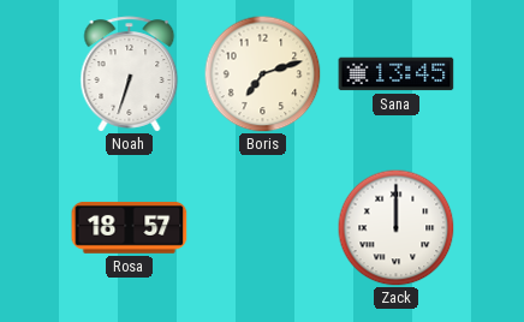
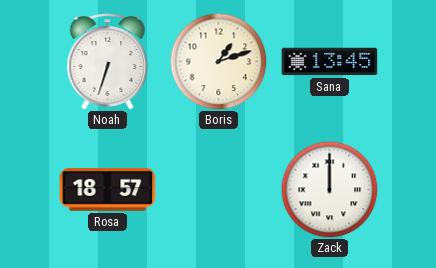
Boris: 7:12 -> 1:12
